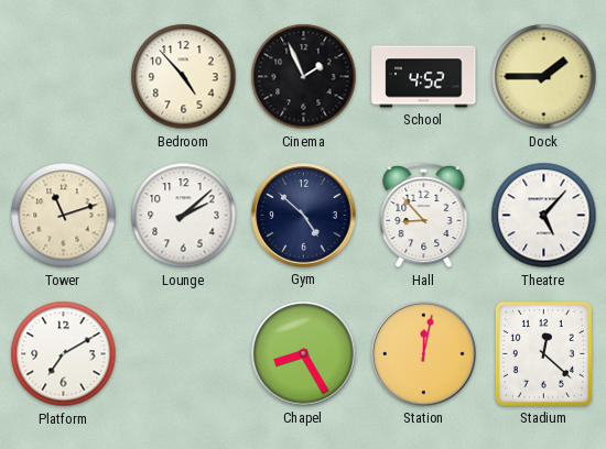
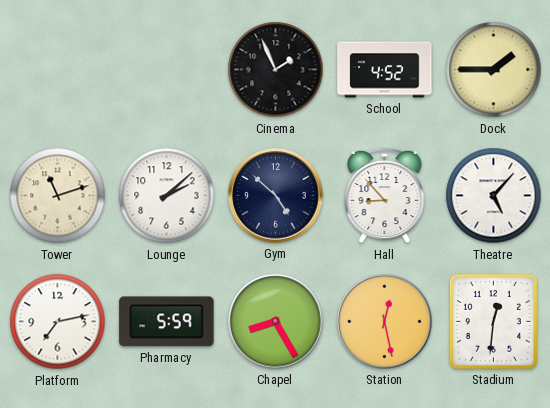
Bedroom: 4:53 -> none
Platform: 7:10 -> 7:13
Pharmacy: none -> 5:59
Station: 12:02 -> 12:28
Stadium: 12:22 -> 12:31
